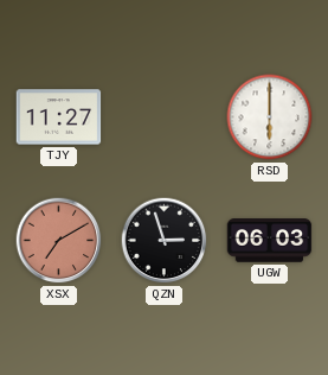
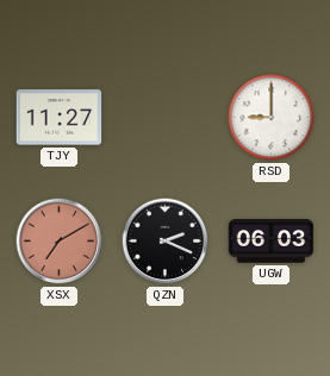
RSD: 6:00 -> 9:00
QZN: 2:57 -> 2:19
